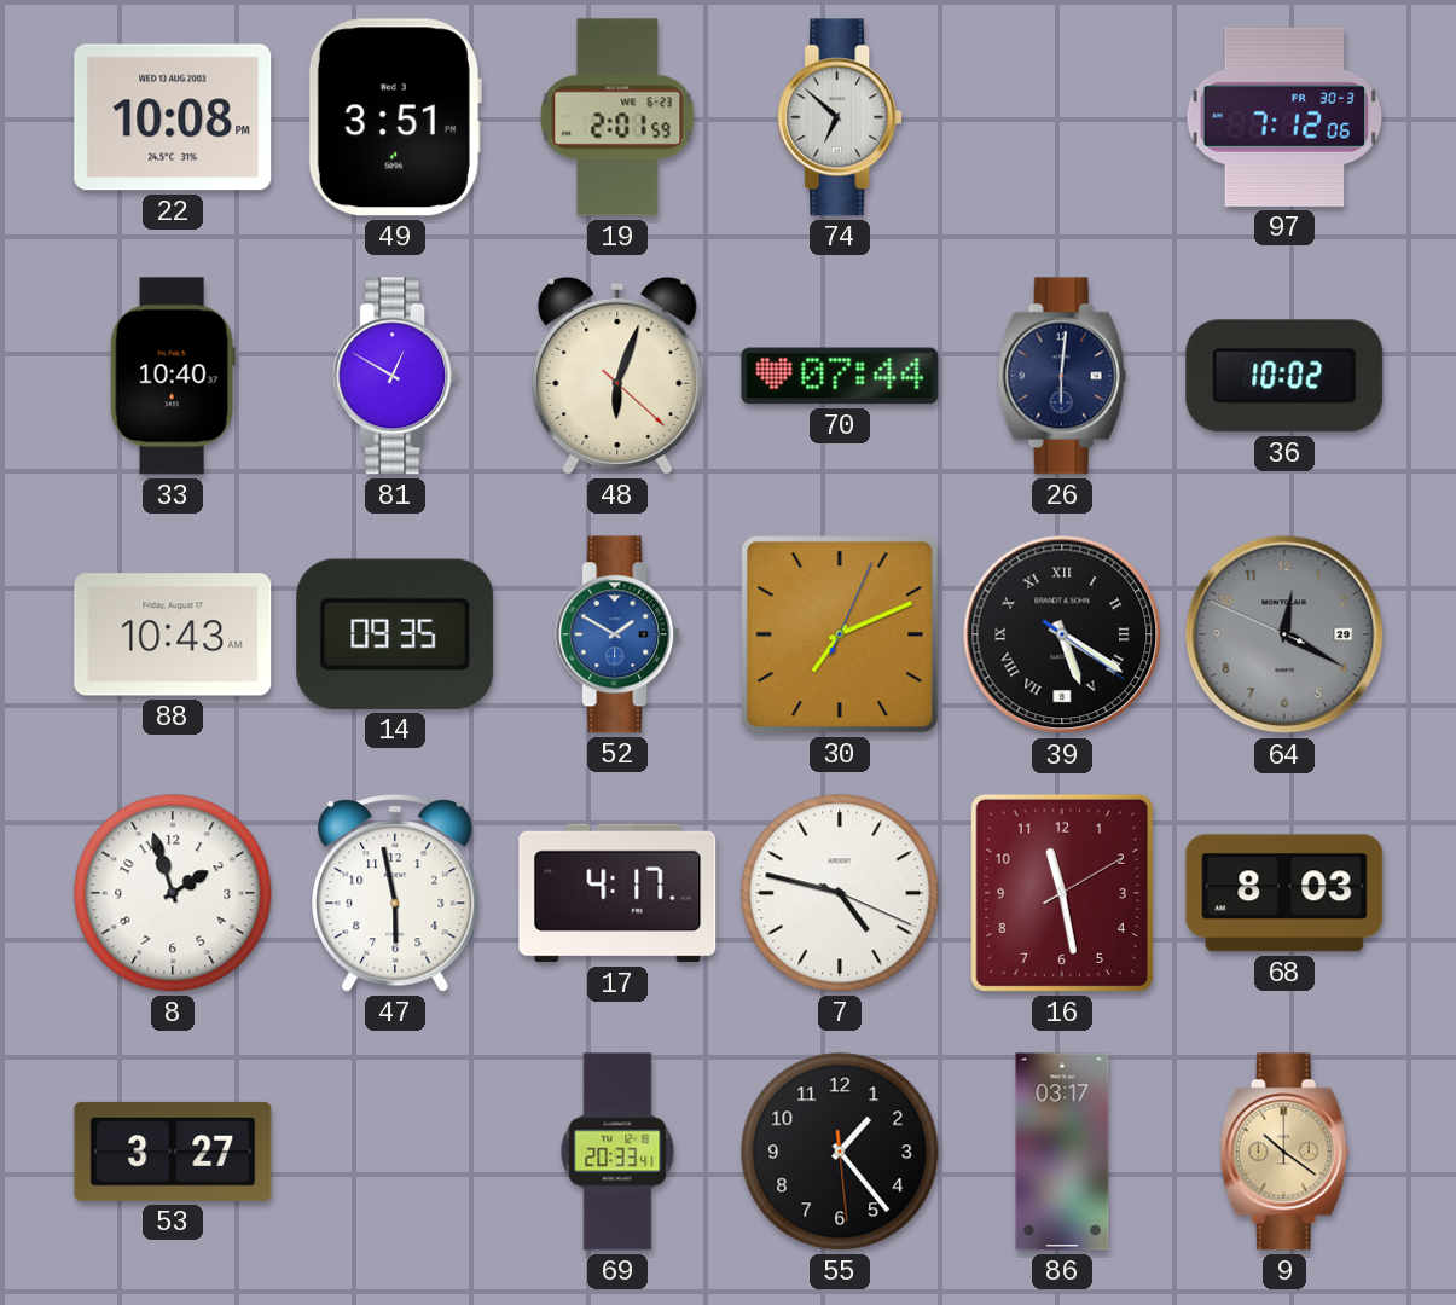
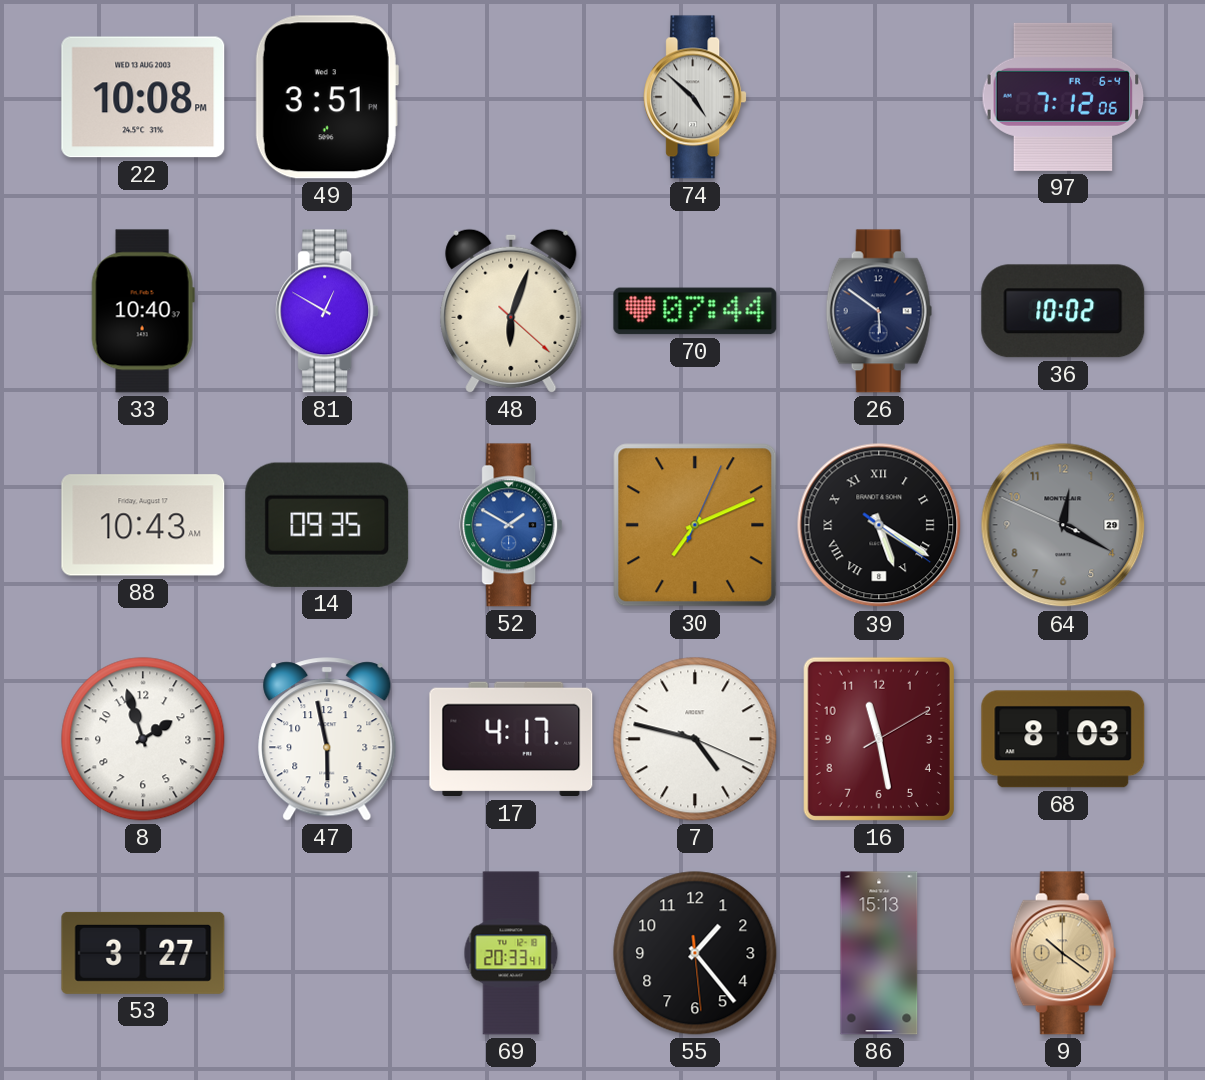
19: 2:01 -> none
74: 6:52 -> 4:52
97 date: FR 30-3 -> FR 6-4
26: 6:01 -> 5:51
86: 03:17 -> 15:13
